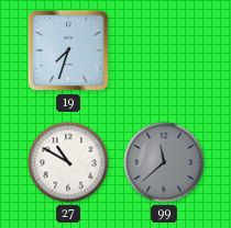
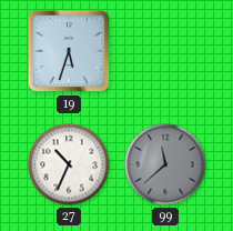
19: 7:33 -> 5:33
27: 10:50 -> 10:34
